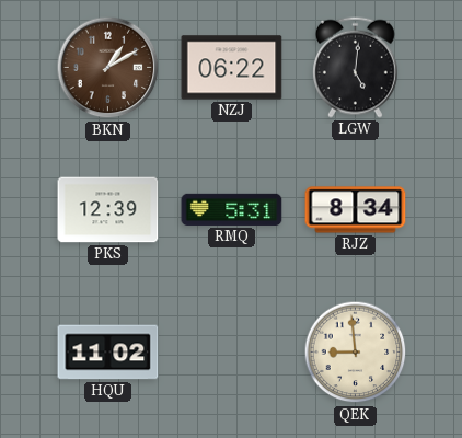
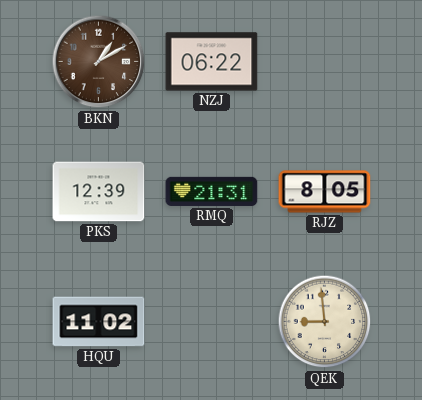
LGW: 5:01 -> none
RMQ: 5:31 -> 21:31
RJZ: 8:34 -> 8:05
